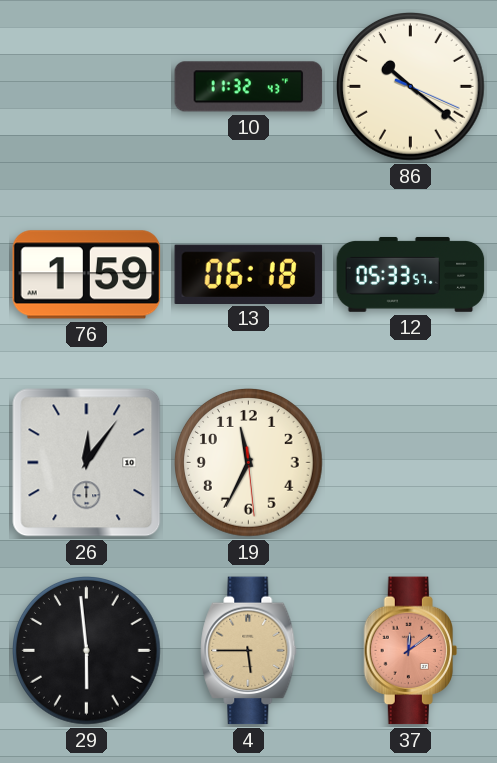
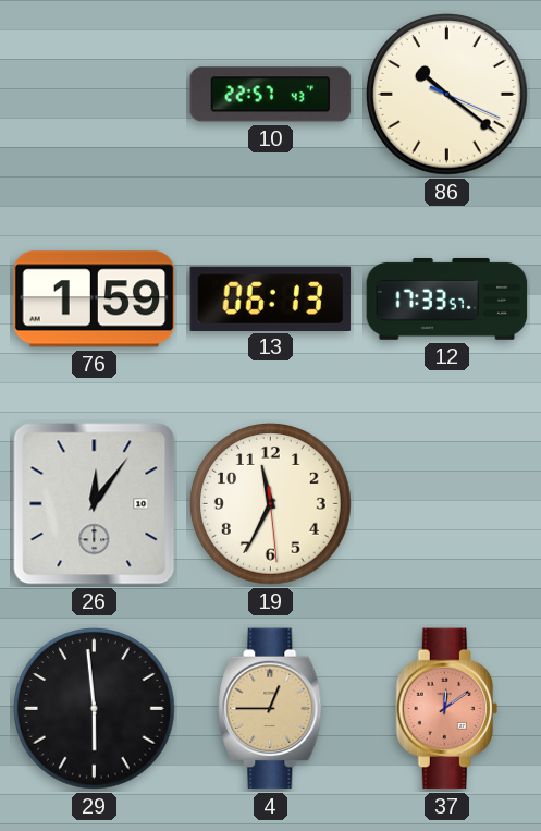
10: 11:32 -> 22:57
13: 06:18 -> 06:13
12: 05:33 -> 17:33
4: 5:45 -> 12:45
